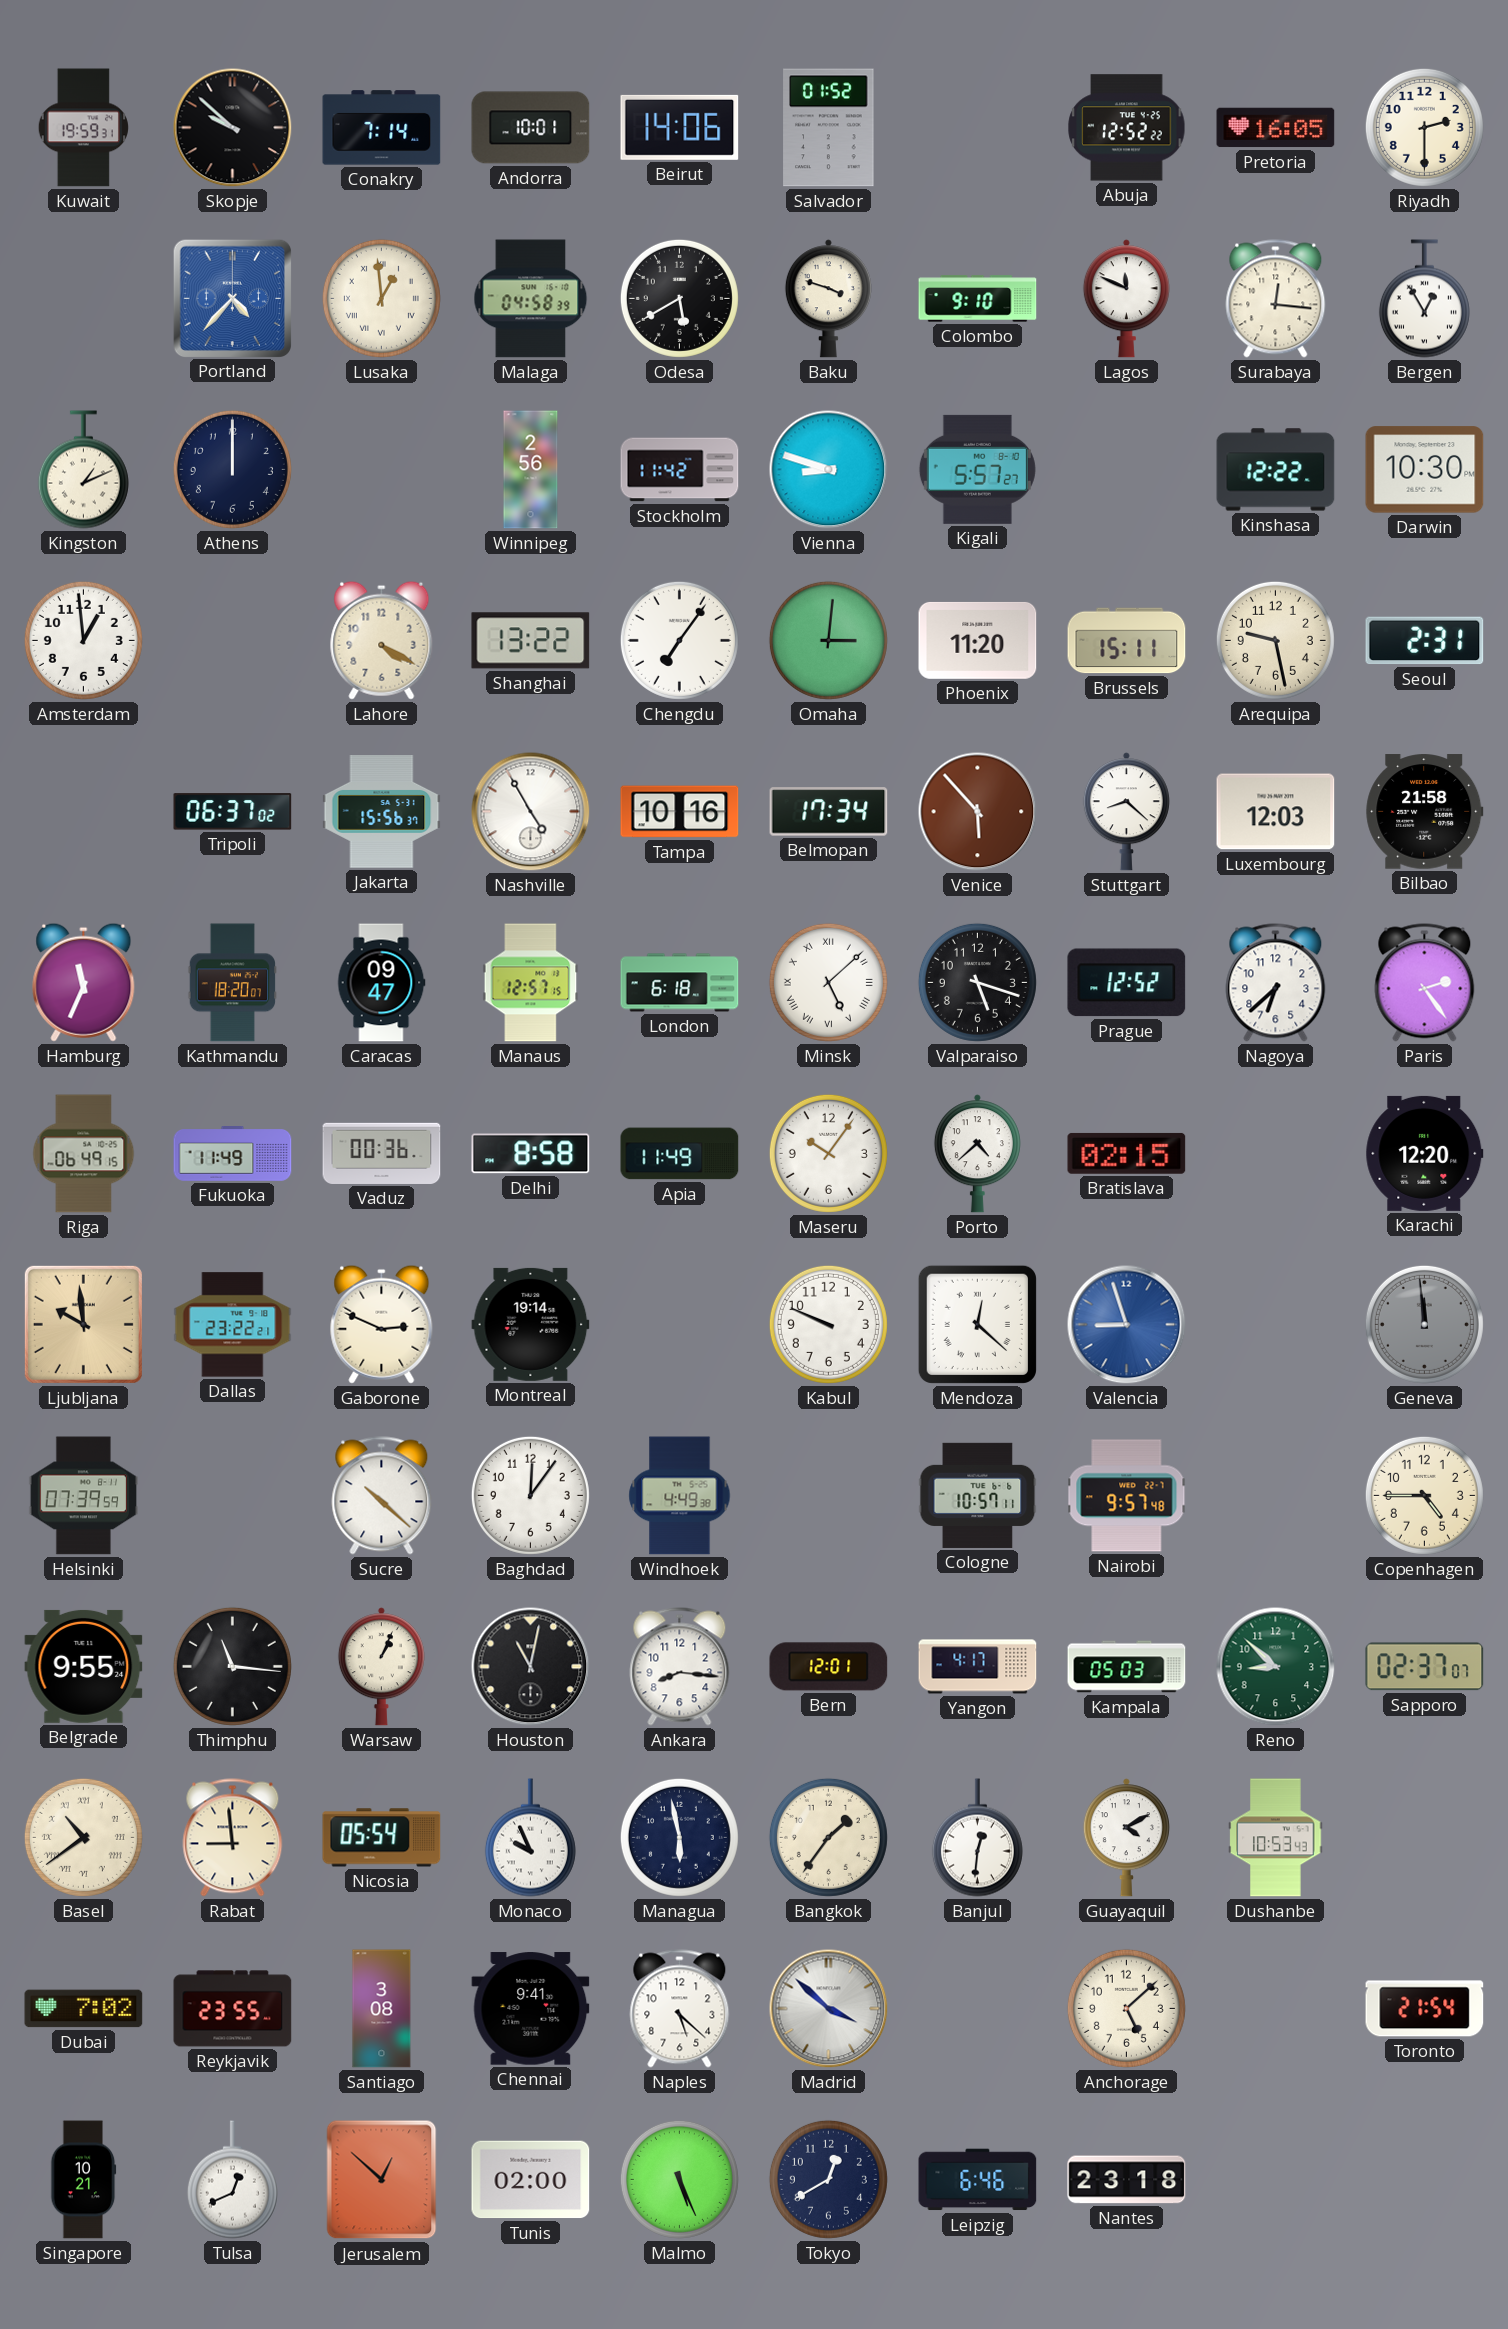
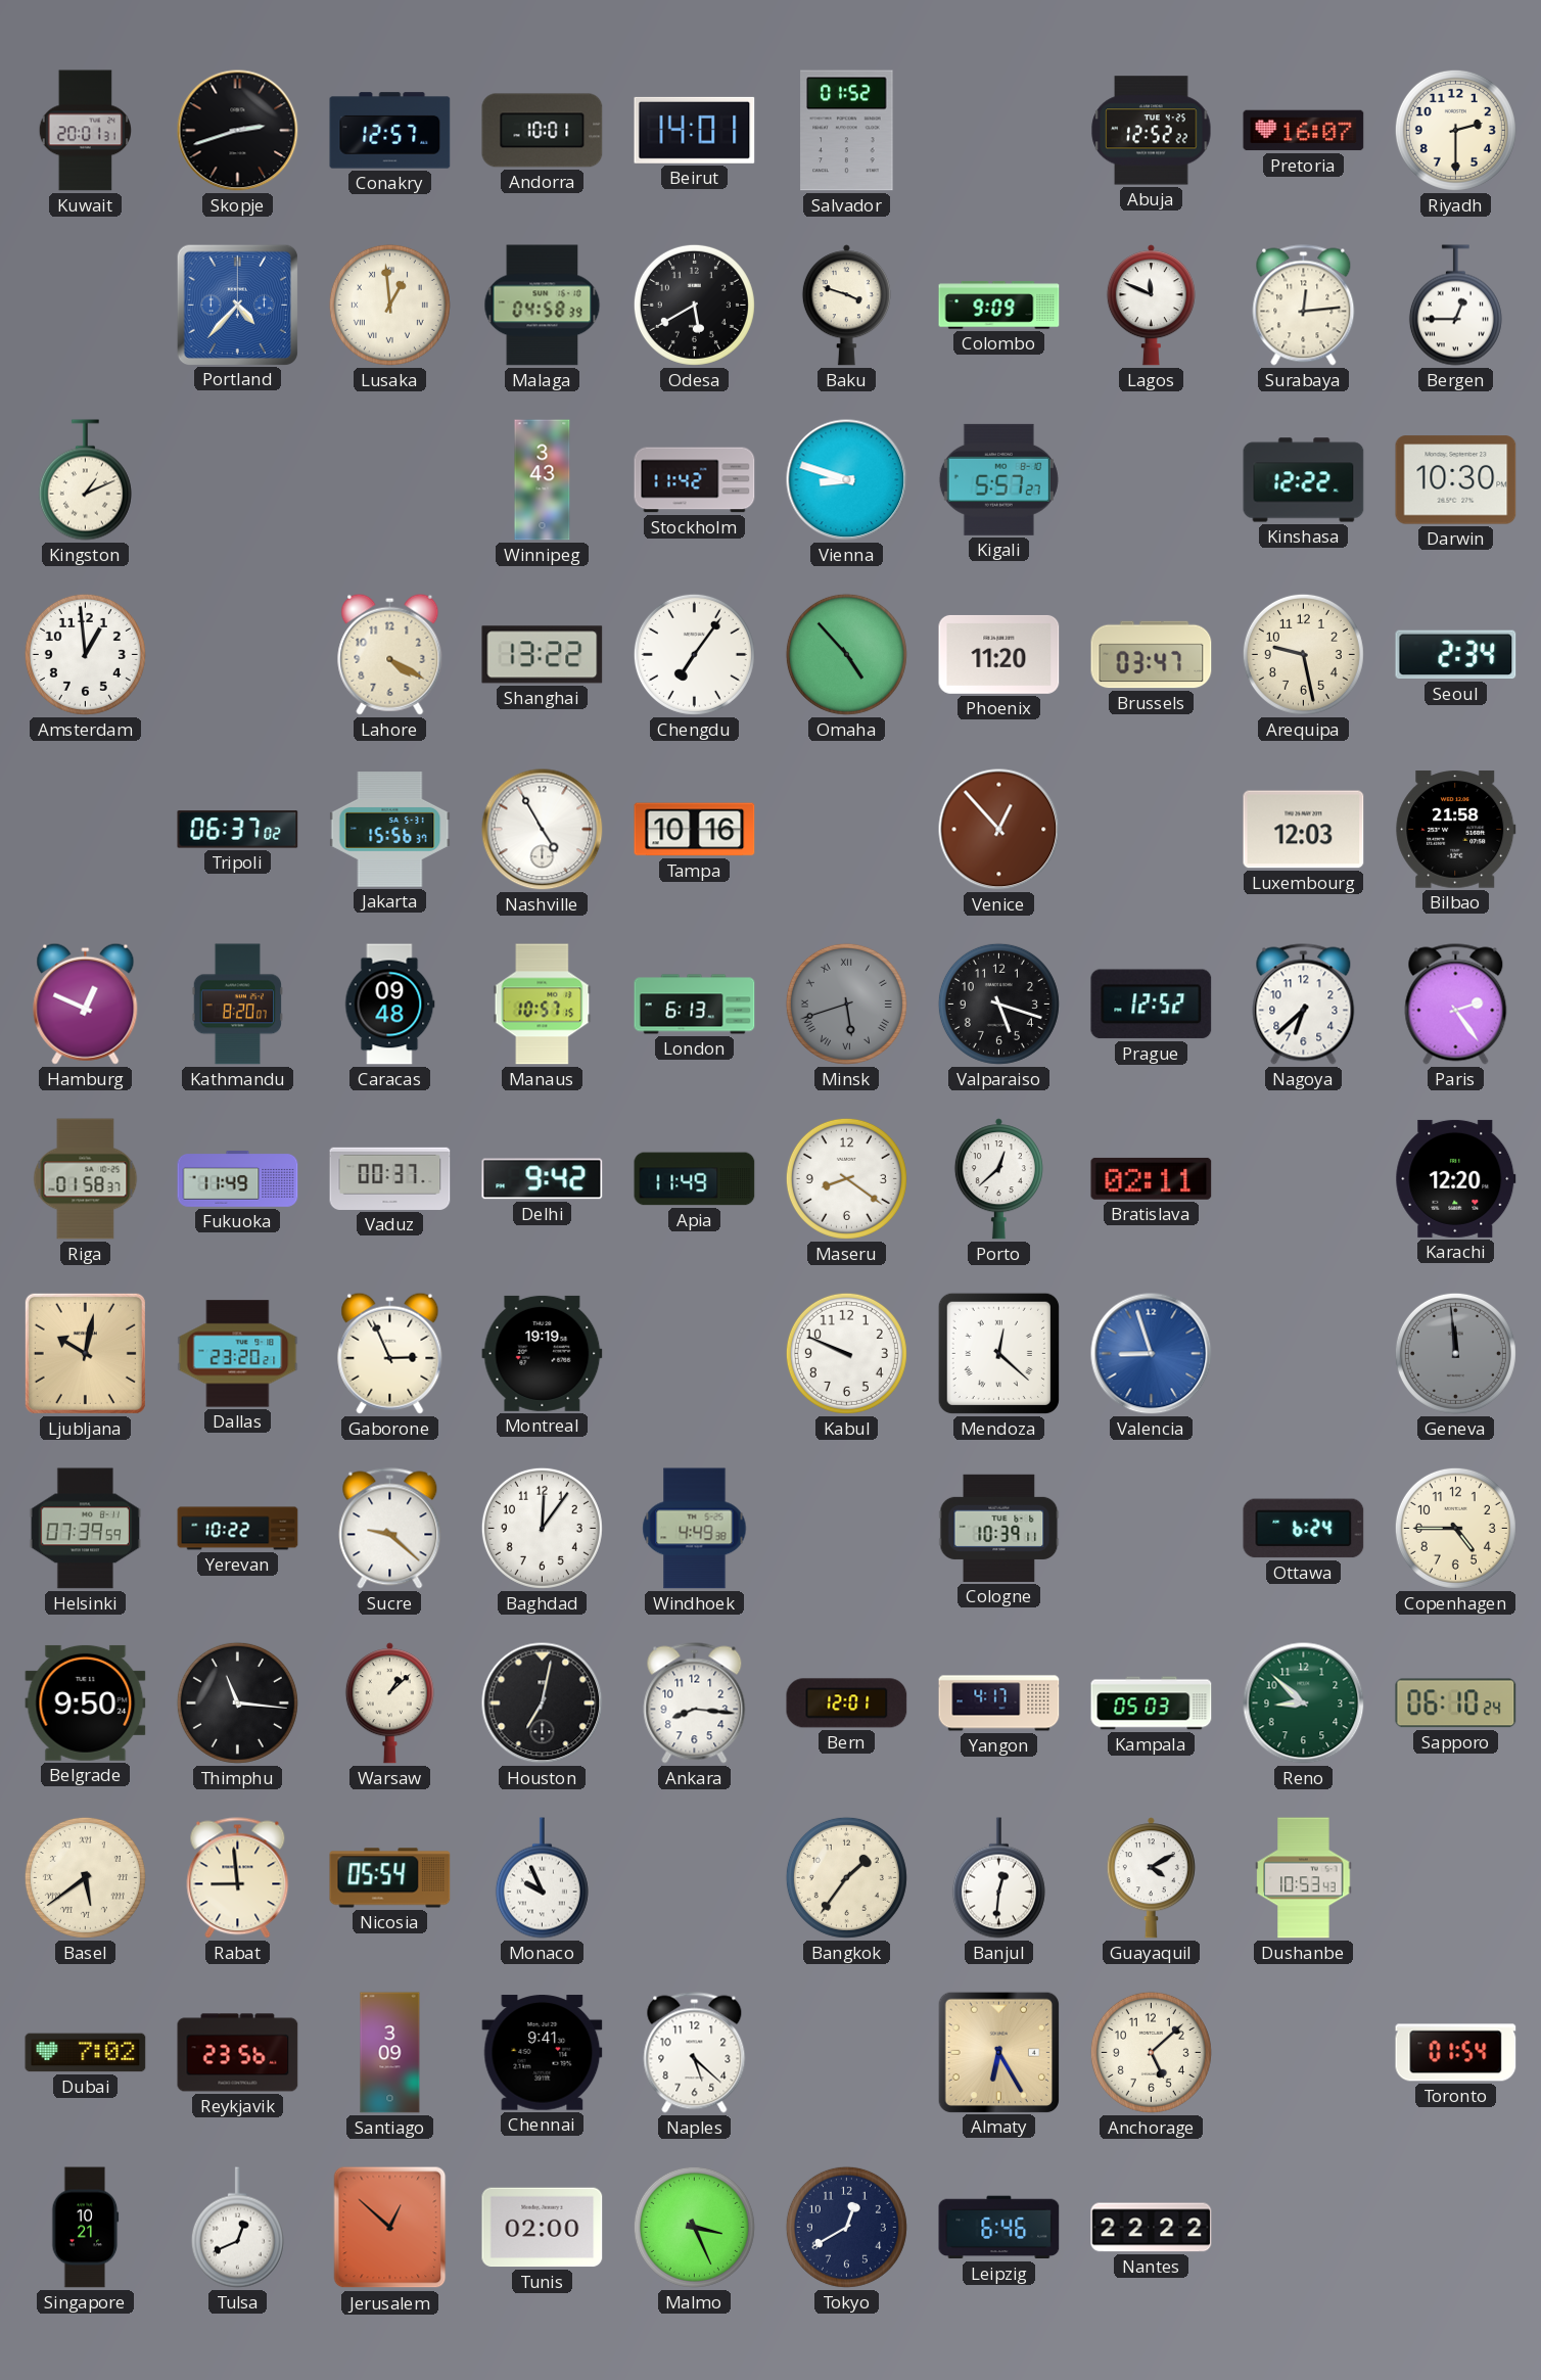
Kuwait: 19:59 -> 20:01
Skopje: 9:52 -> 2:42
Conakry: 7:14 -> 12:57
Beirut: 14:06 -> 14:01
Pretoria: 16:05 -> 16:07
Colombo: 9:10 -> 9:09
Surabaya: 12:16 -> 12:14
Bergen: 12:55 -> 12:45
Athens: 12:00 -> none
Winnipeg: 2:56 -> 3:43
Omaha: 3:01 -> 4:53
Brussels: 15:11 -> 03:47
Seoul: 2:31 -> 2:34
Belmopan: 17:34 -> none
Venice: 5:53 -> 12:53
Stuttgart: 8:22 -> none
Hamburg: 11:34 -> 12:49
Kathmandu: 18:20 -> 8:20
Caracas: 09:47 -> 09:48
Manaus: 12:57 -> 10:57
London: 6:18 -> 6:13
Minsk: 5:08 -> 5:42
Minsk dial: white -> grey
Riga: 06:49 -> 01:58
Vaduz: 00:36 -> 00:37
Delhi: 8:58 -> 9:42
Maseru: 10:06 -> 8:21
Porto: 4:38 -> 12:38
Bratislava: 02:15 -> 02:11
Ljubljana: 9:59 -> 10:02
Dallas: 23:22 -> 23:20
Gaborone: 2:49 -> 2:56
Montreal: 19:14 -> 19:19
Yerevan: none -> 10:22
Sucre: 10:22 -> 9:22
Cologne: 10:57 -> 10:39
Nairobi: 9:57 -> none
Ottawa: none -> 6:24
Belgrade: 9:55 -> 9:50
Warsaw: 1:04 -> 1:08
Houston: 11:02 -> 7:02
Sapporo: 02:37 -> 06:10
Basel: 10:39 -> 5:39
Managua: 5:58 -> none
Reykjavik: 23:55 -> 23:56
Santiago: 3:08 -> 3:09
Madrid: 3:52 -> none
Almaty: none -> 6:25
Toronto: 21:54 -> 01:54
Malmo: 5:26 -> 3:26
Nantes: 23:18 -> 22:22
